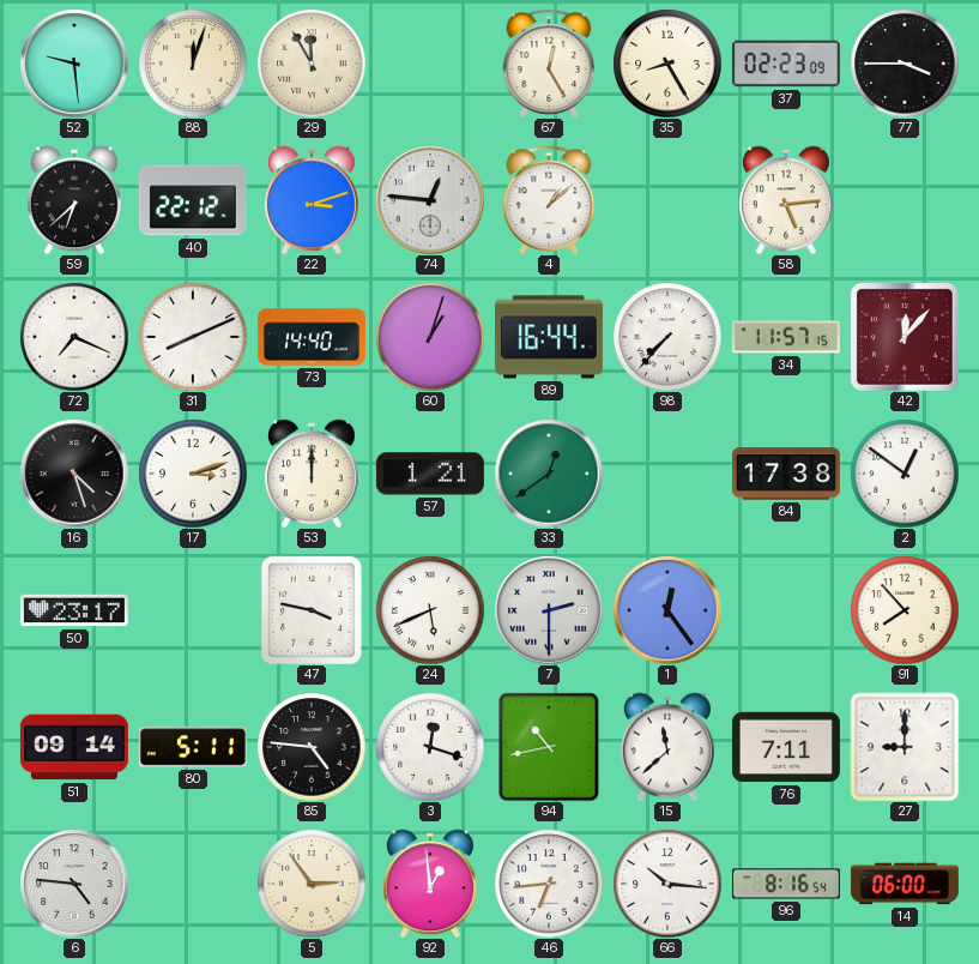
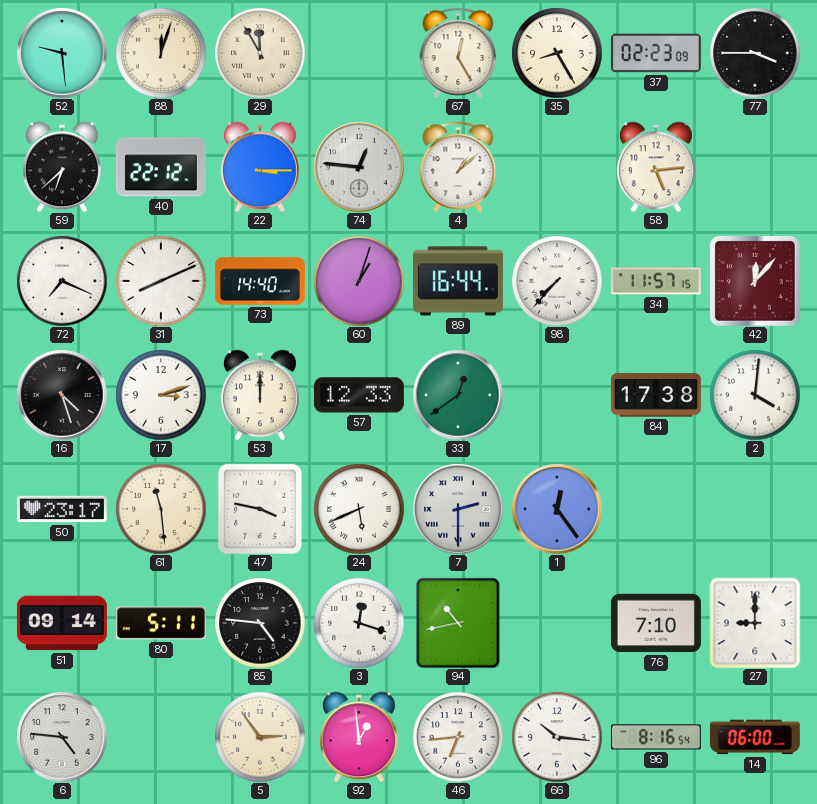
22: 3:12 -> 3:15
57: 1:21 -> 12:33
2: 12:51 -> 4:01
61: none -> 11:29
91: 7:53 -> none
15: 11:38 -> none
76: 7:11 -> 7:10
